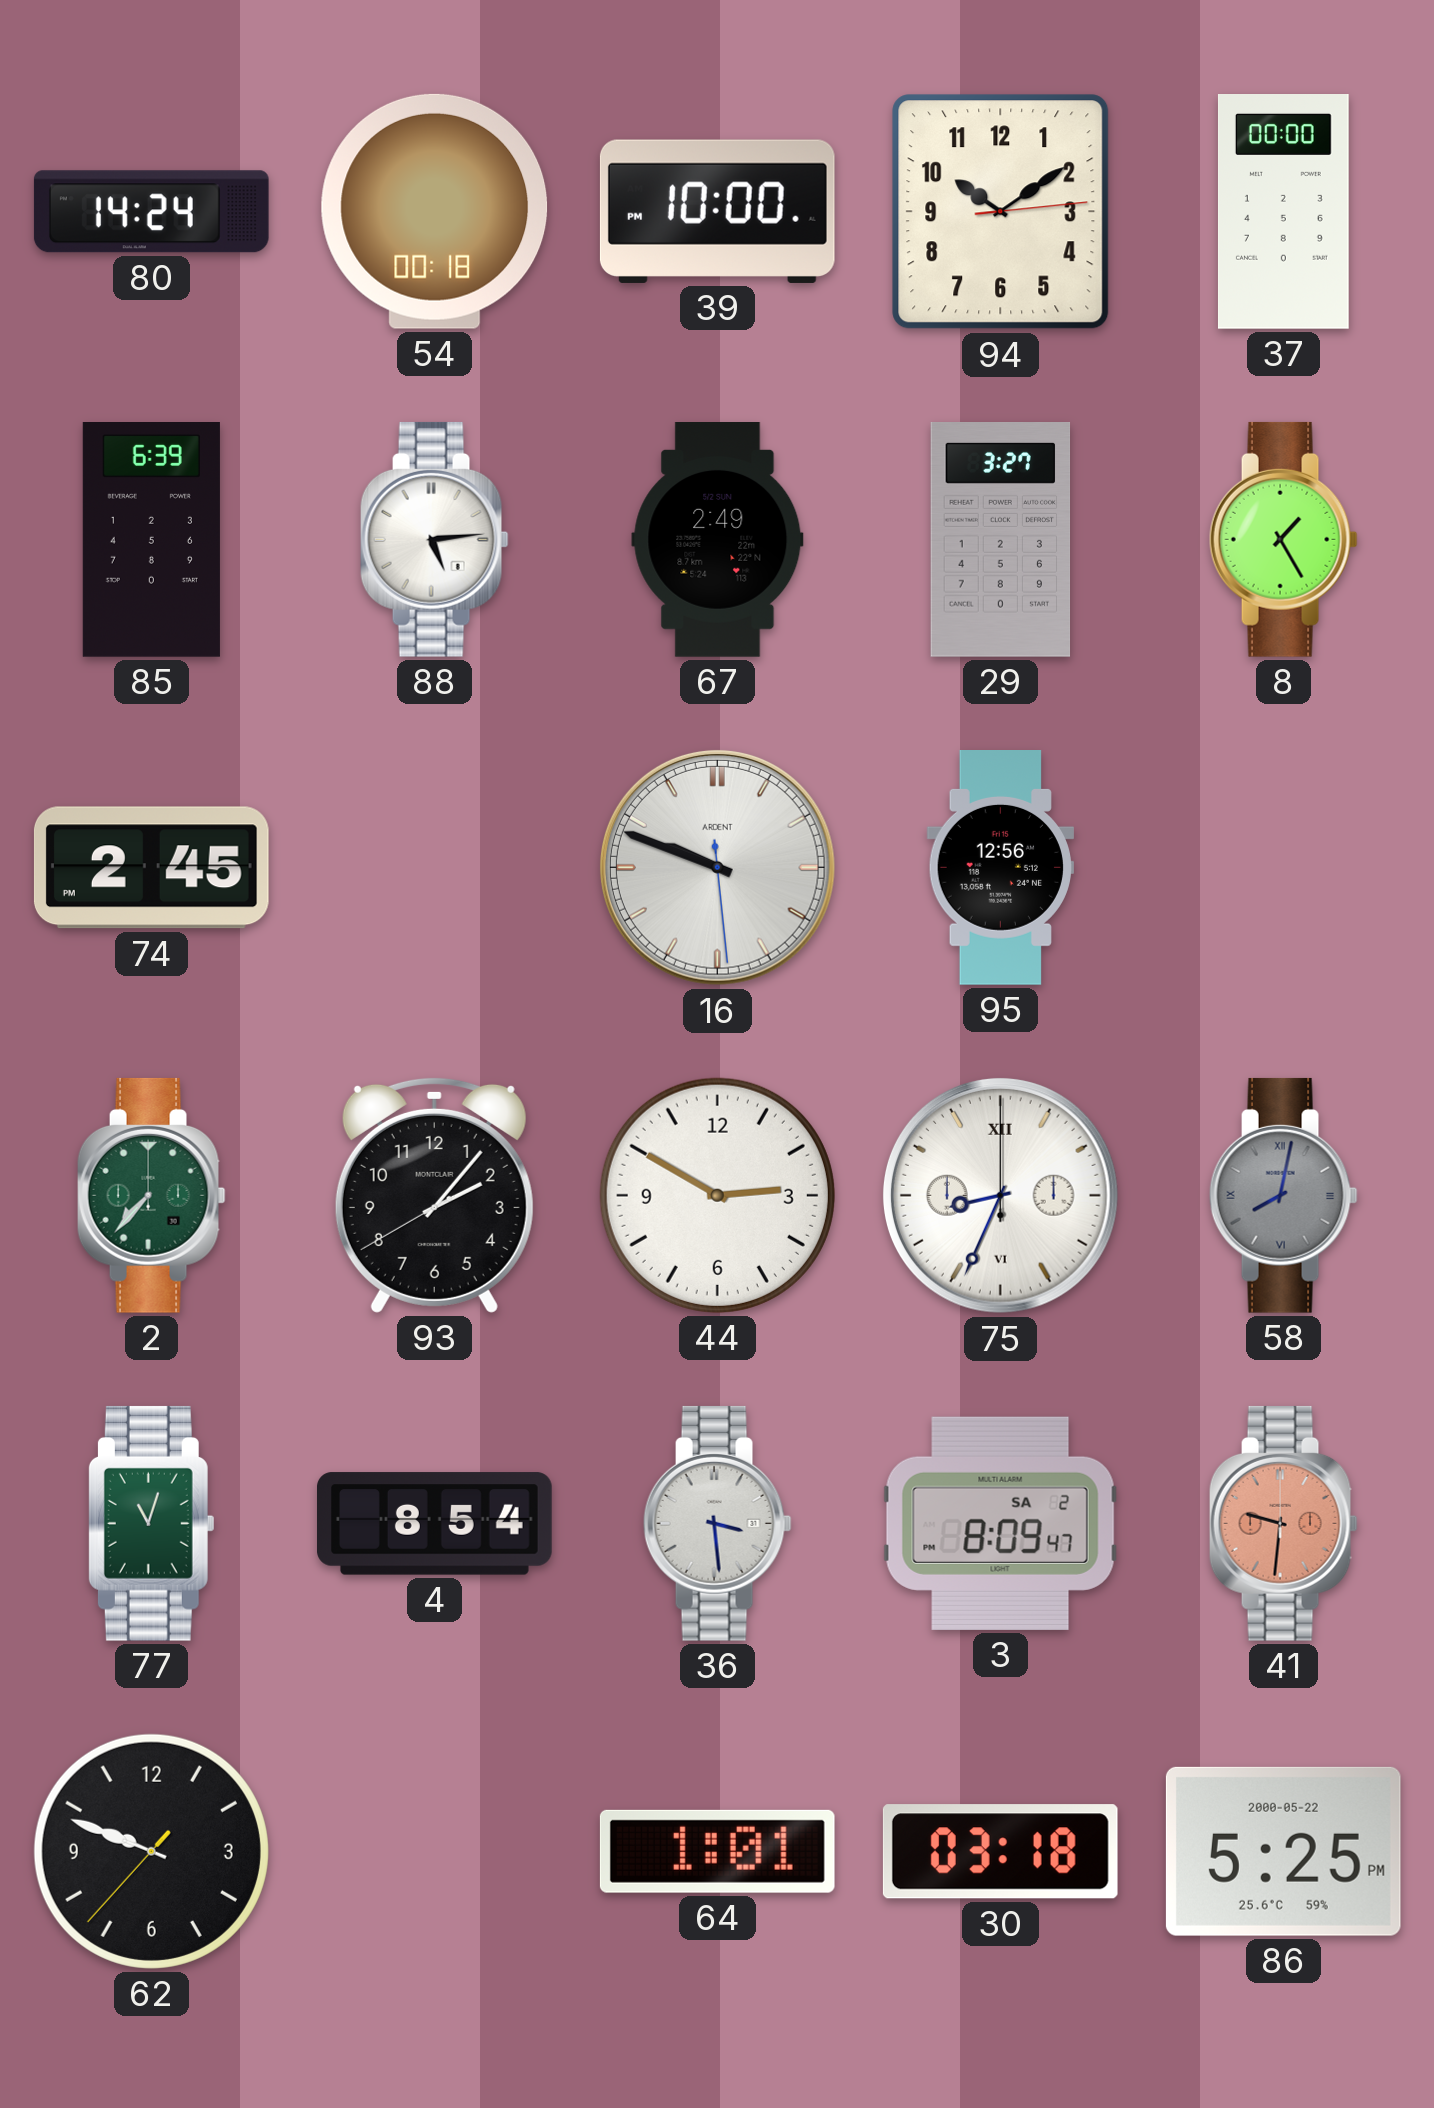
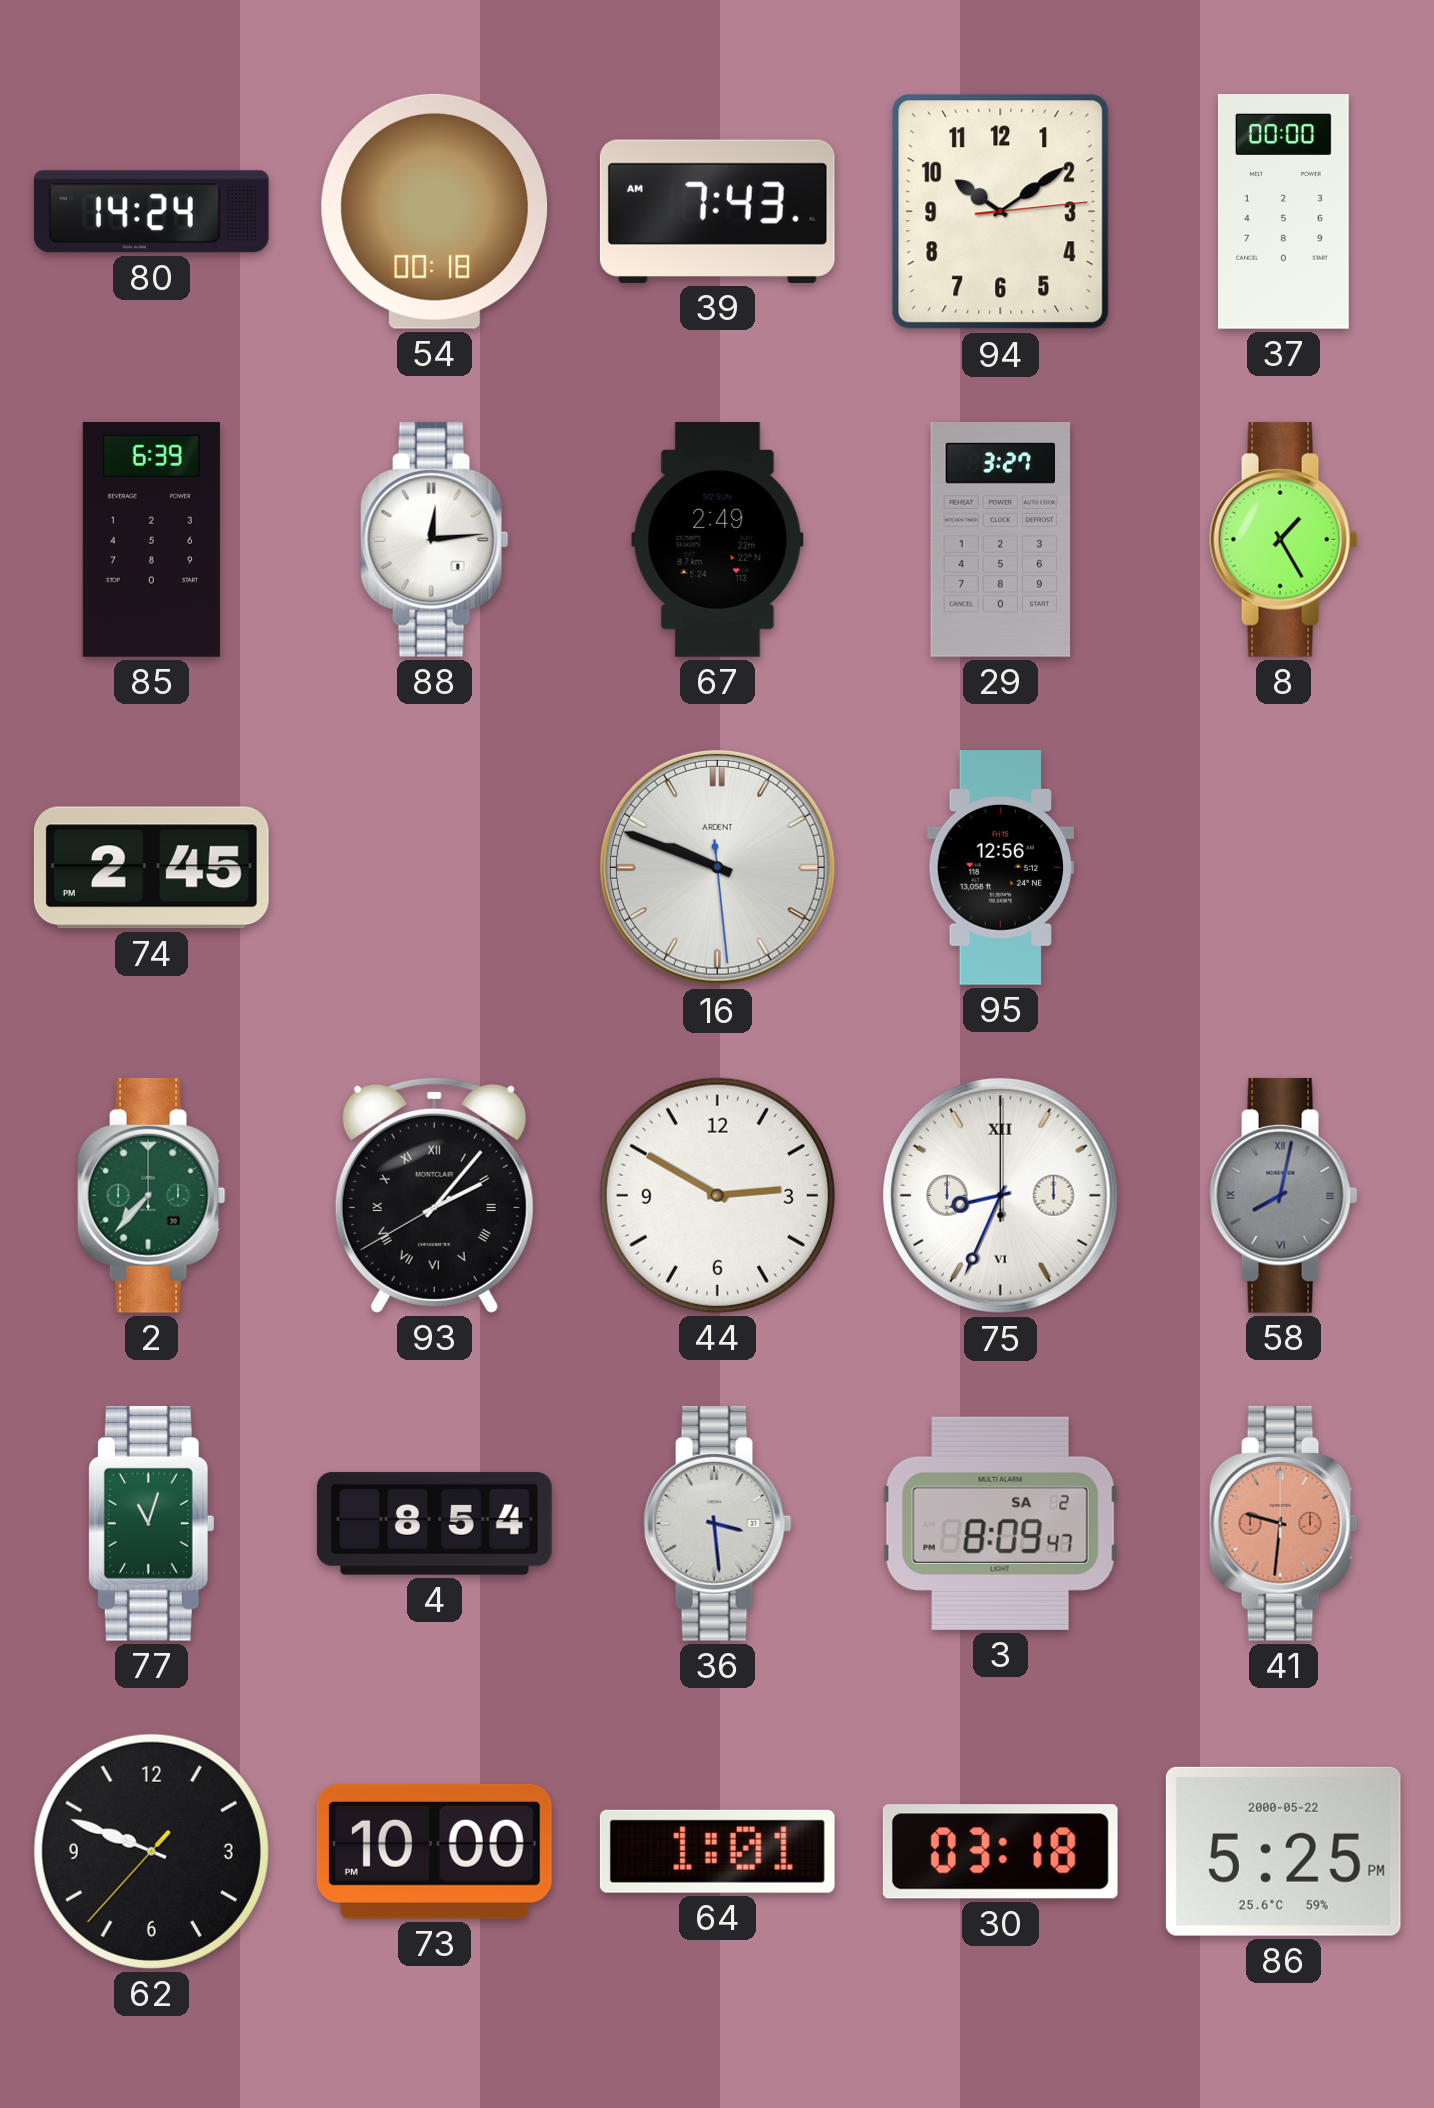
39: 10:00 -> 7:43
88: 5:14 -> 12:14
93 numerals: Arabic -> Roman
73: none -> 10:00
